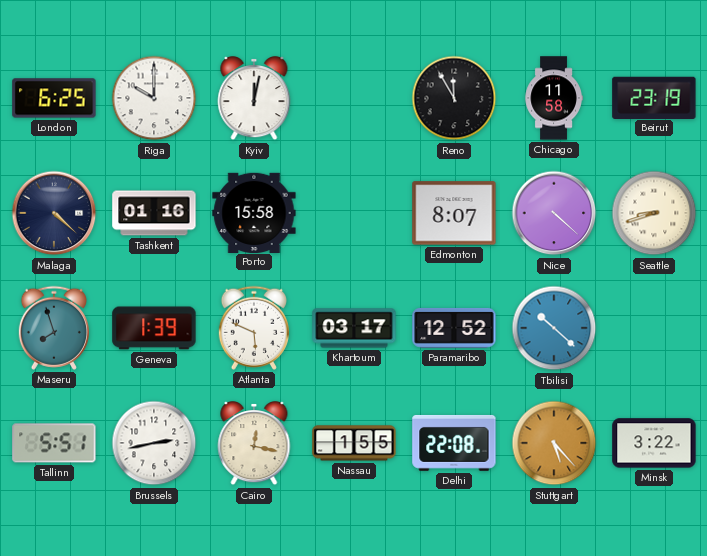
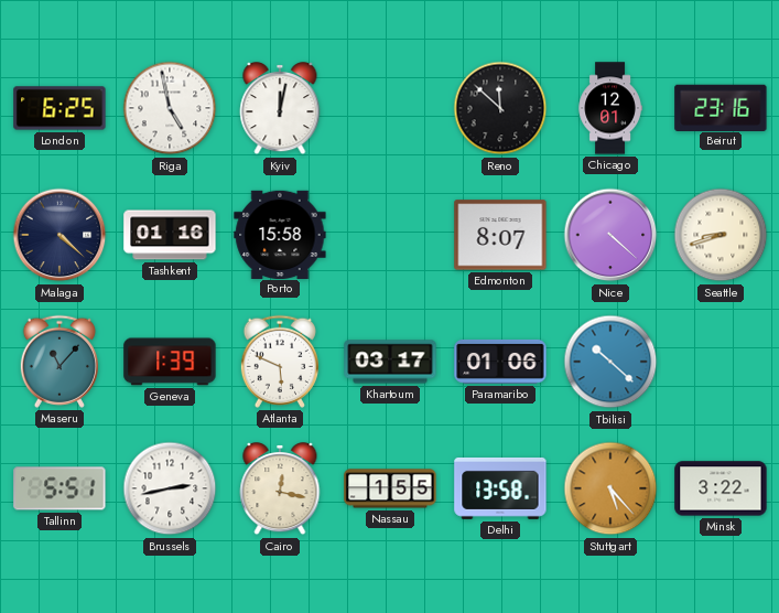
Riga: 10:00 -> 4:58
Reno: 11:55 -> 11:52
Chicago: 11:58 -> 12:01
Beirut: 23:19 -> 23:16
Maseru: 7:57 -> 11:07
Paramaribo: 12:52 -> 01:06
Delhi: 22:08 -> 13:58
